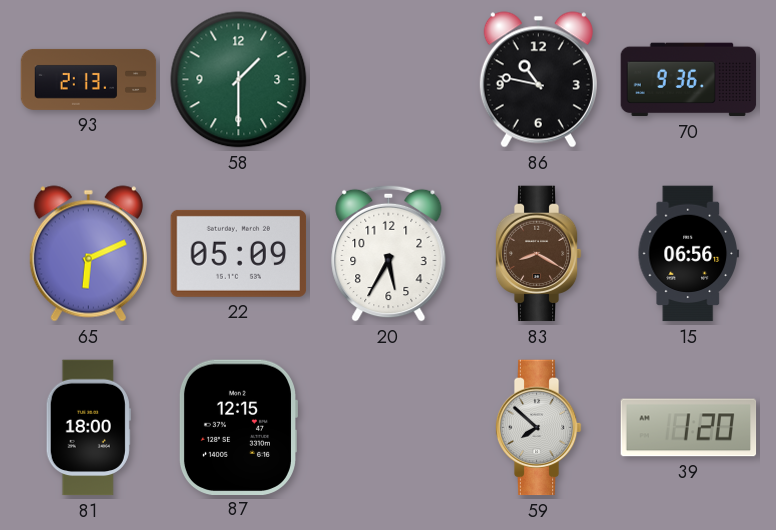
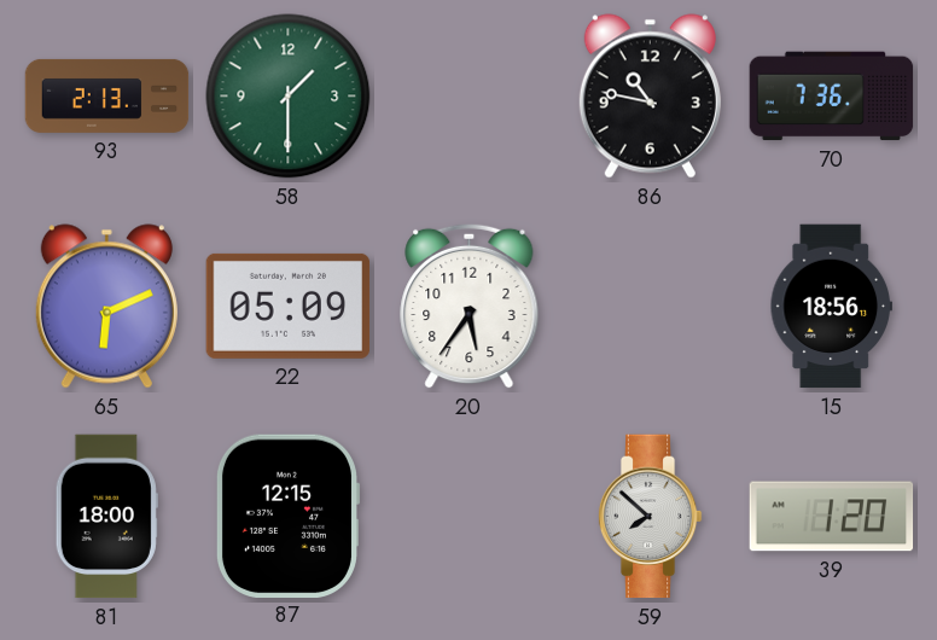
70: 9:36 -> 7:36
20: 5:35 -> 5:36
83: 8:20 -> none
15: 06:56 -> 18:56
